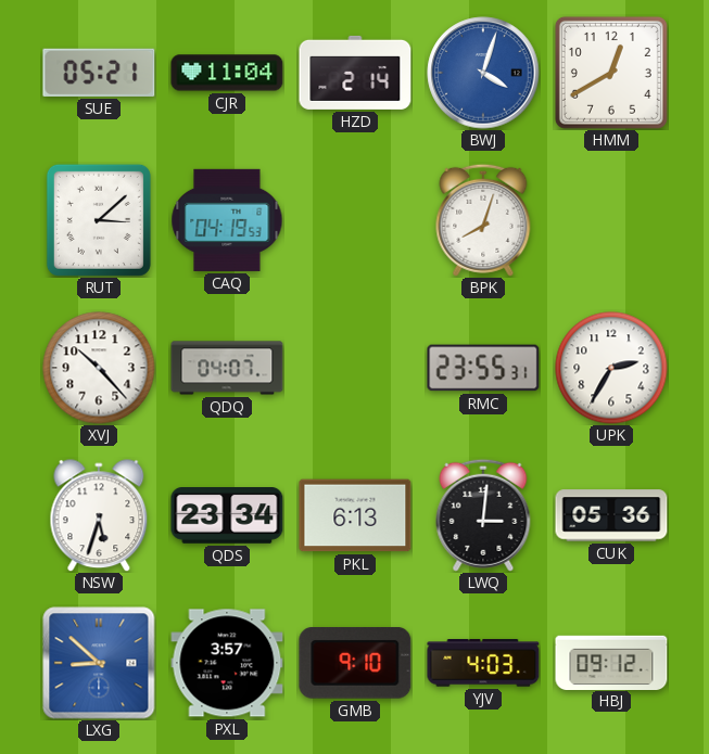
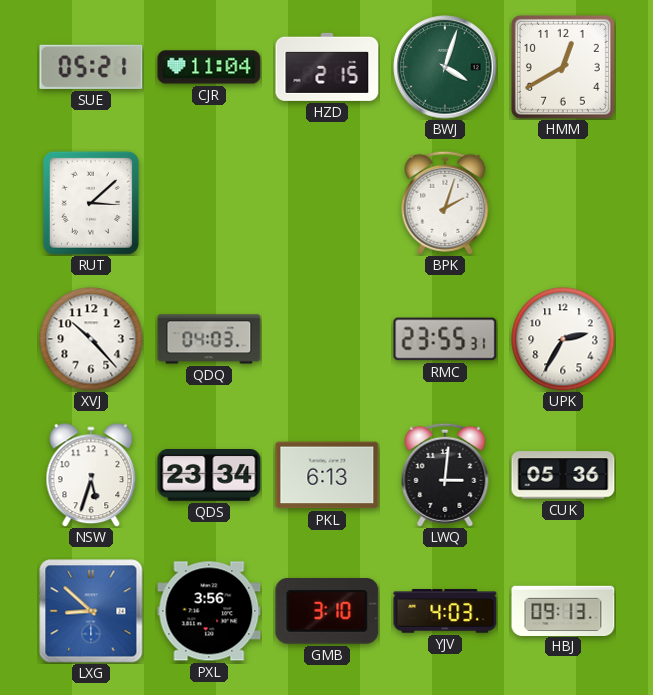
HZD: 2:14 -> 2:15
BWJ dial: blue -> green
CAQ: 04:19 -> none
BPK: 8:03 -> 2:03
QDQ: 04:07 -> 04:03
PXL: 3:57 -> 3:56
GMB: 9:10 -> 3:10
HBJ: 09:12 -> 09:13
